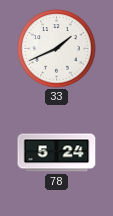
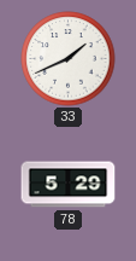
78: 5:24 -> 5:29
